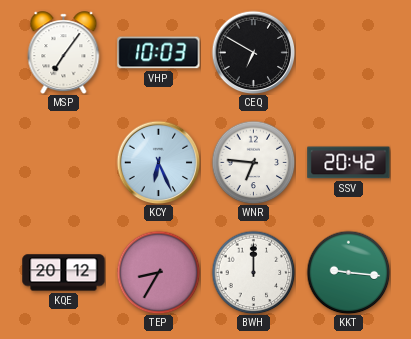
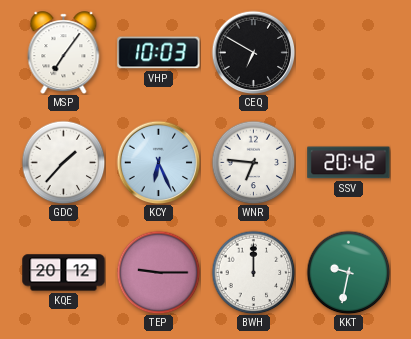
GDC: none -> 1:37
TEP: 8:35 -> 9:15
KKT: 9:16 -> 9:32
